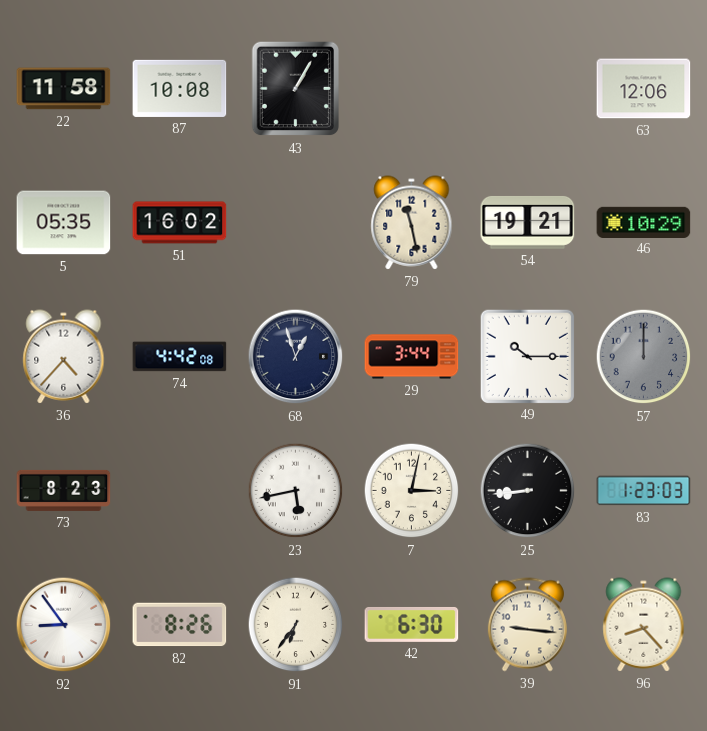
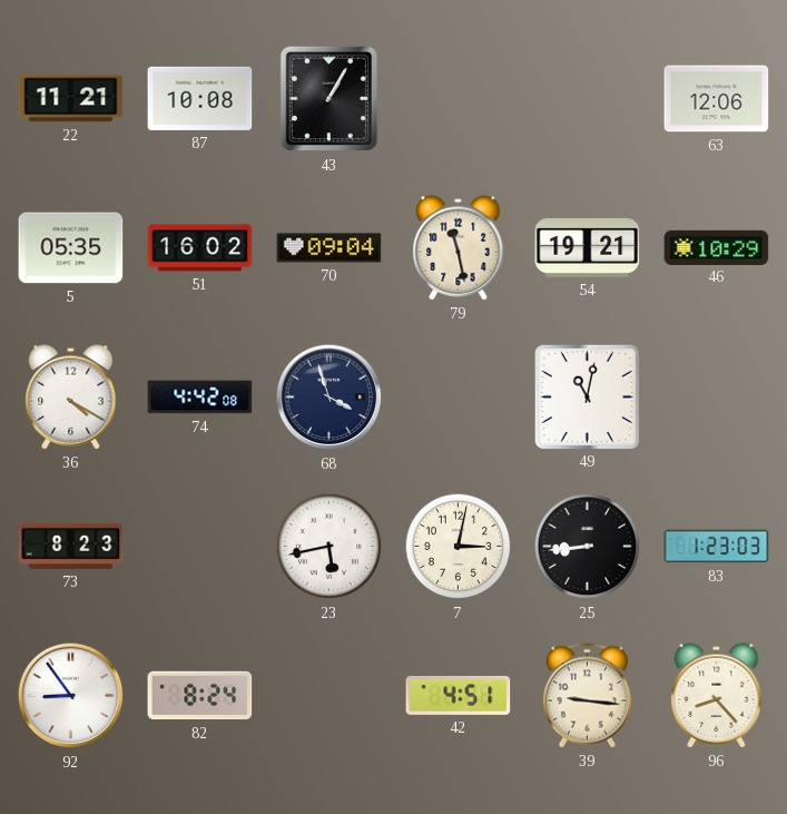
22: 11:58 -> 11:21
70: none -> 09:04
36: 4:37 -> 4:20
68: 12:57 -> 3:57
29: 3:44 -> none
49: 10:15 -> 11:02
57: 12:00 -> none
82: 8:26 -> 8:24
91: 6:36 -> none
42: 6:30 -> 4:51
